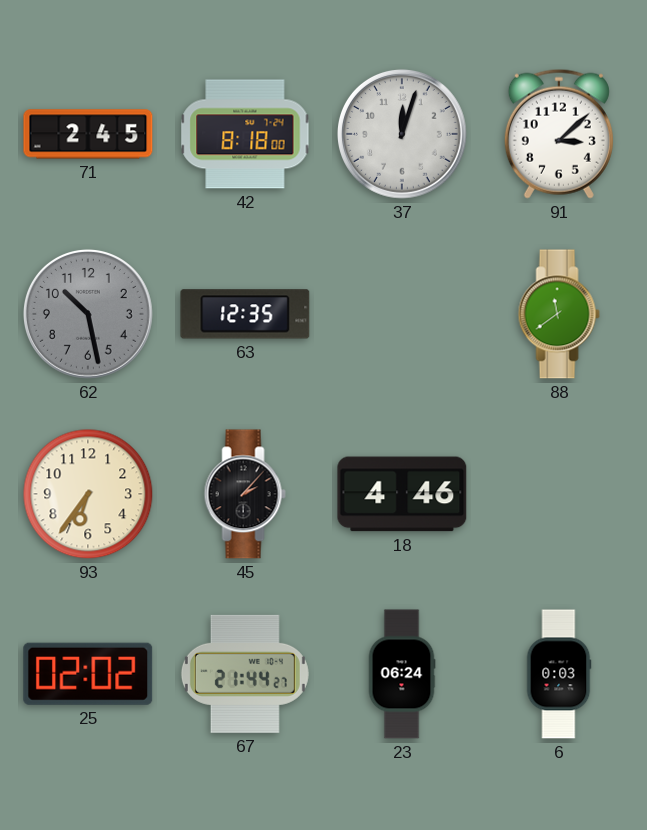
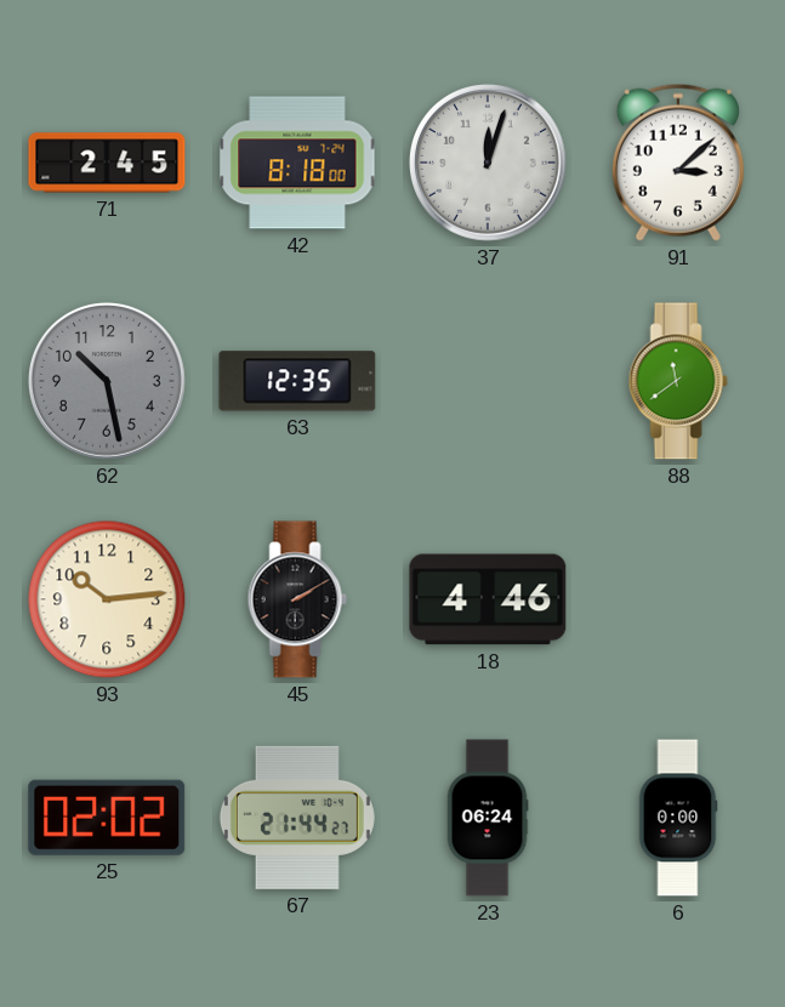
93: 6:36 -> 10:14
45: 2:07 -> 2:10
6: 0:03 -> 0:00
